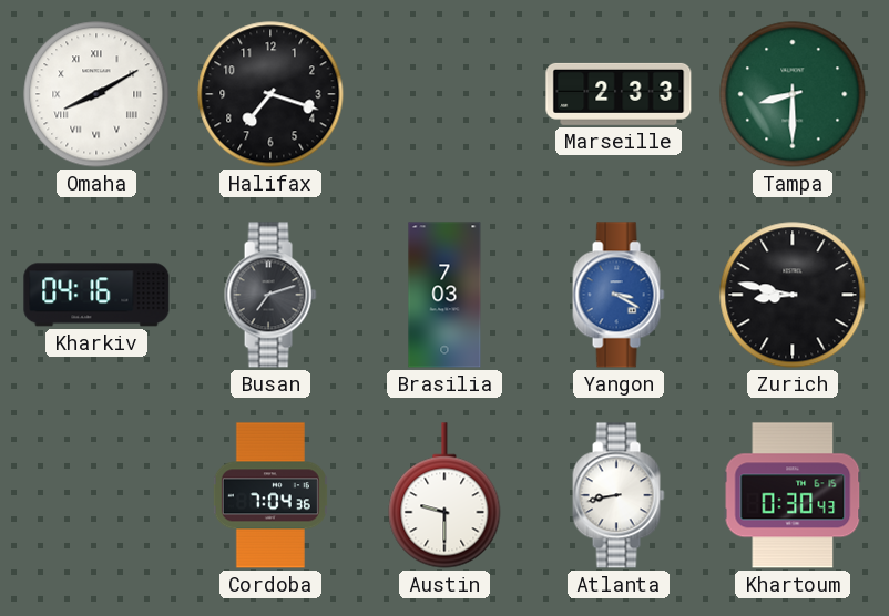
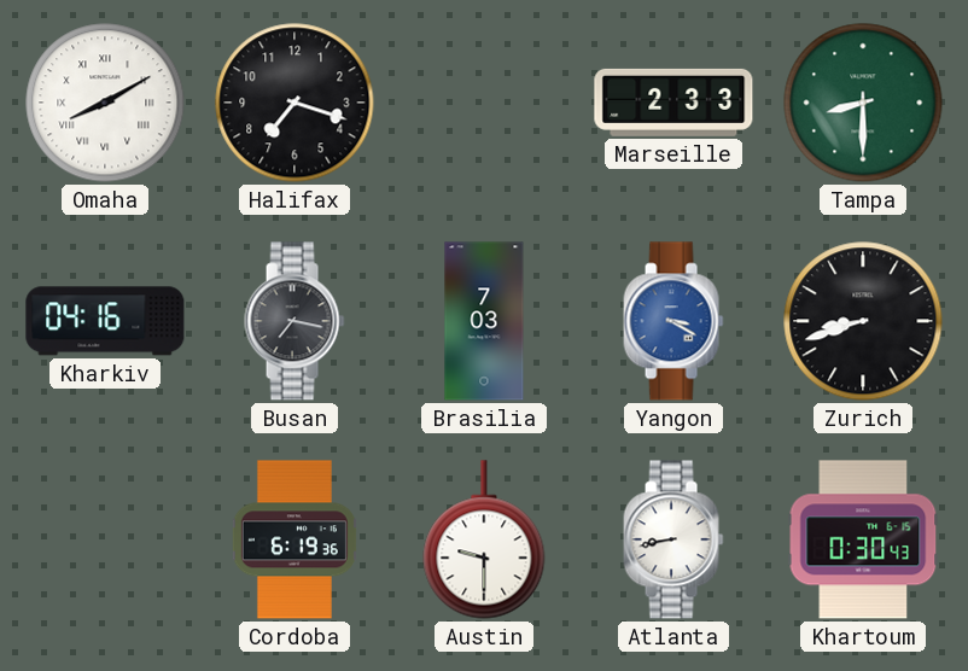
Busan: 7:12 -> 7:17
Zurich: 8:47 -> 8:42
Cordoba: 7:04 -> 6:19
